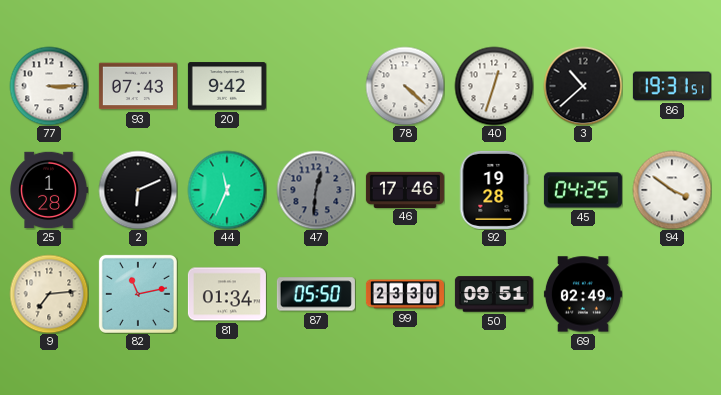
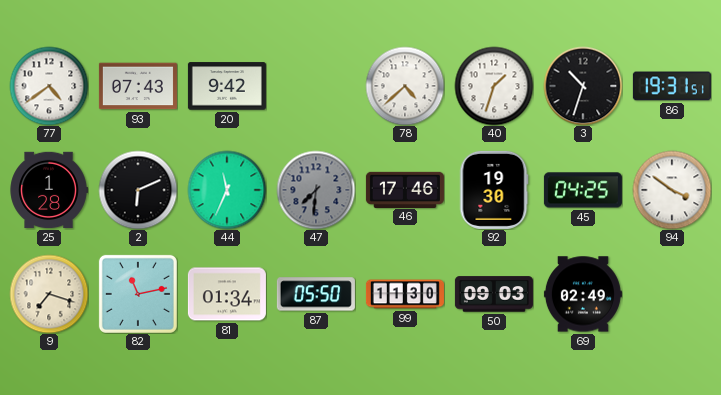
77: 3:15 -> 4:39
78: 4:22 -> 4:38
40: 12:33 -> 1:33
3: 10:38 -> 10:33
47: 12:31 -> 7:31
92: 19:28 -> 19:30
9: 7:14 -> 7:18
99: 23:30 -> 11:30
50: 09:51 -> 09:03
